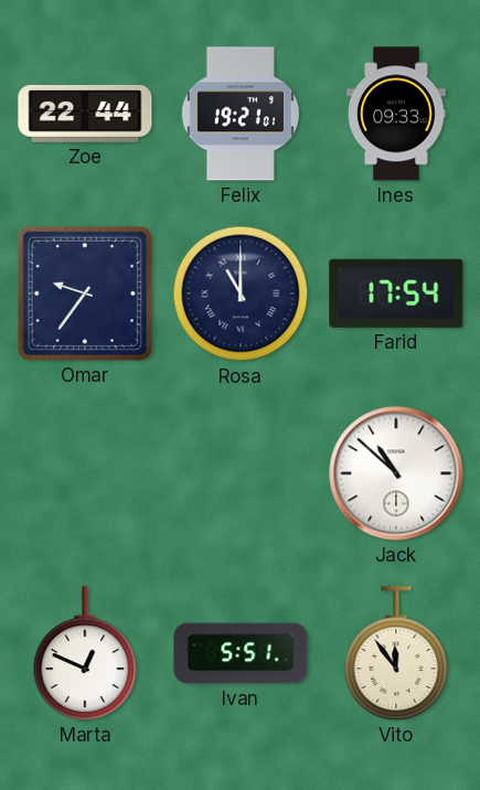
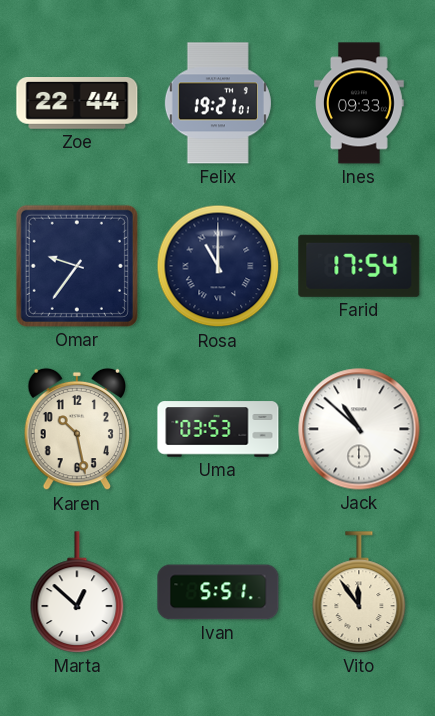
Karen: none -> 10:28
Uma: none -> 03:53
Marta: 12:49 -> 12:52
